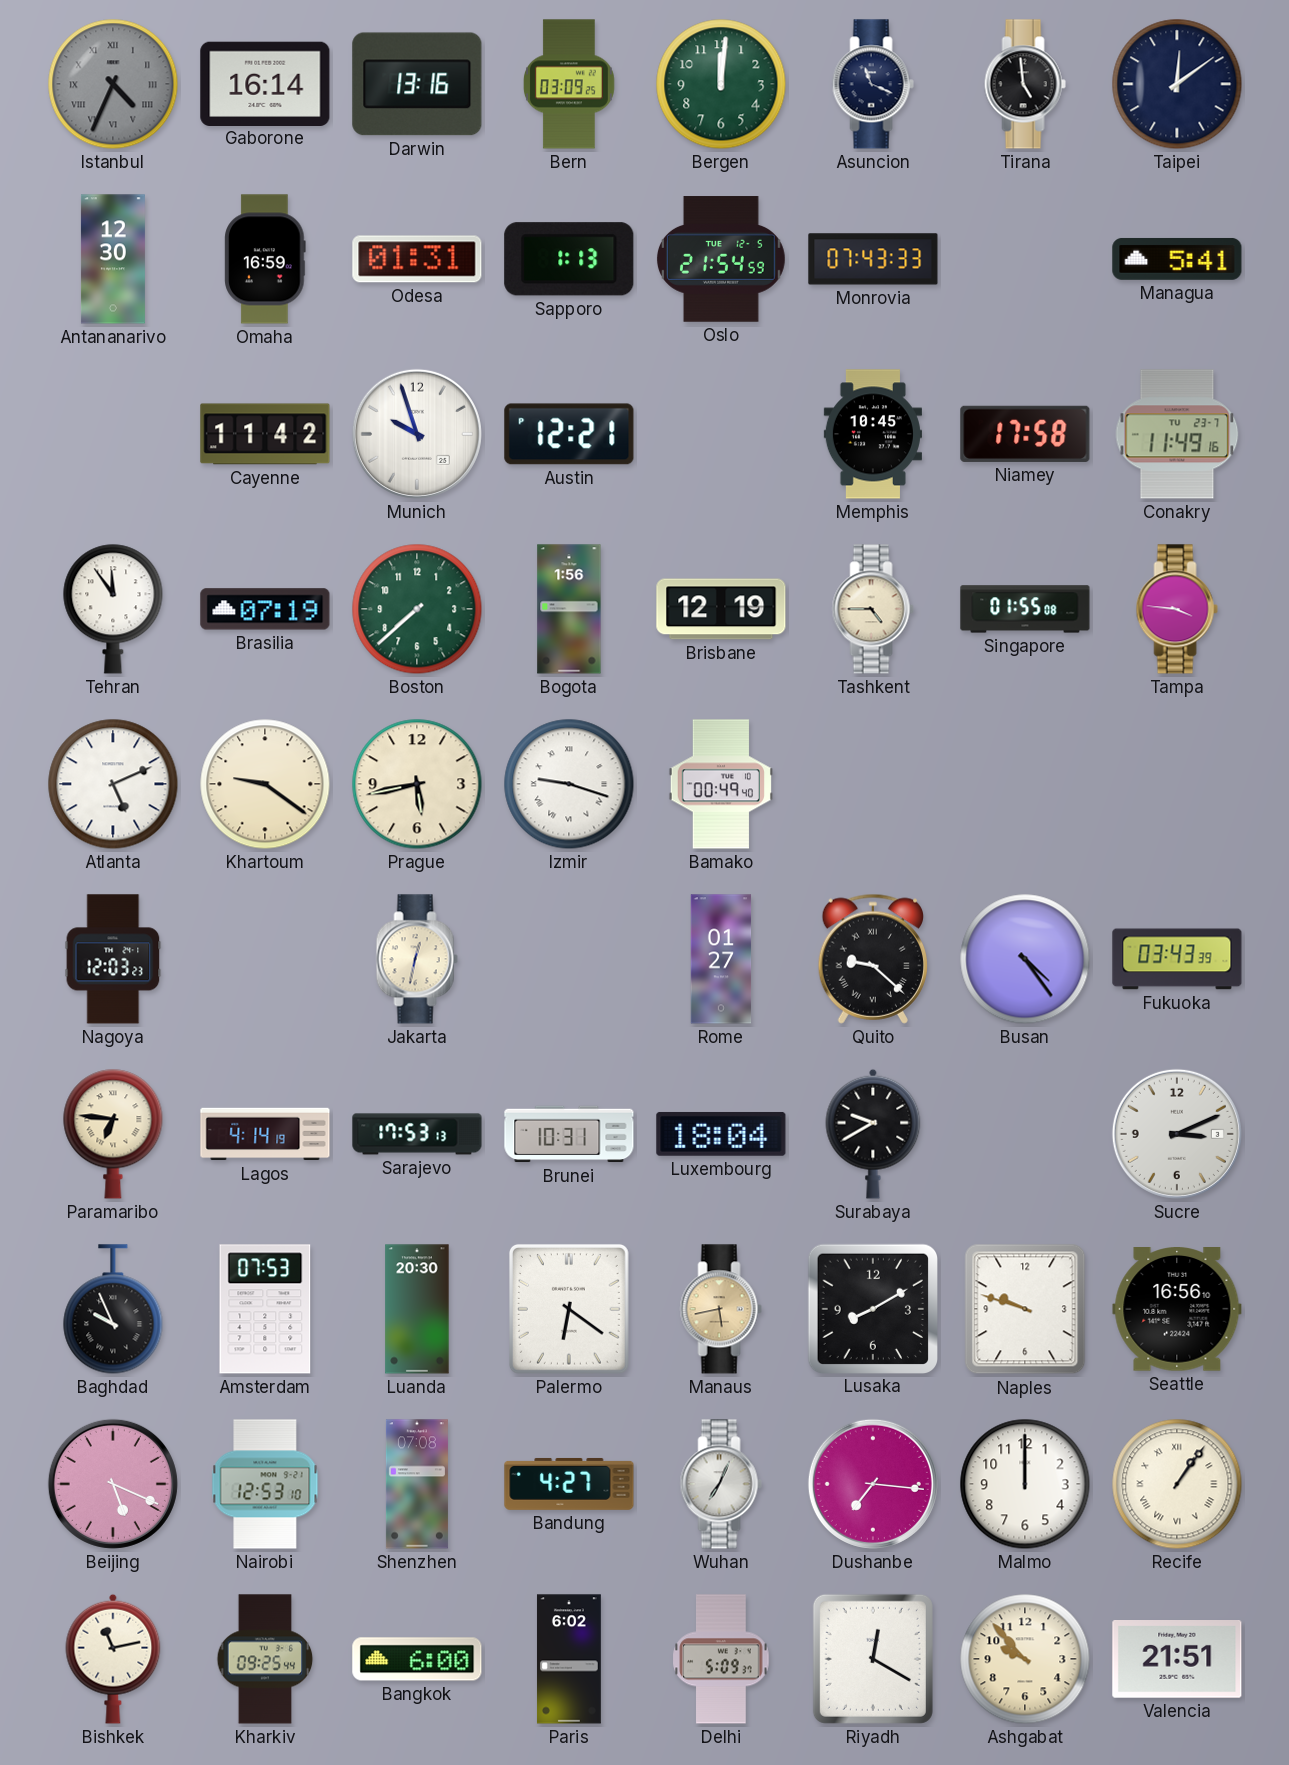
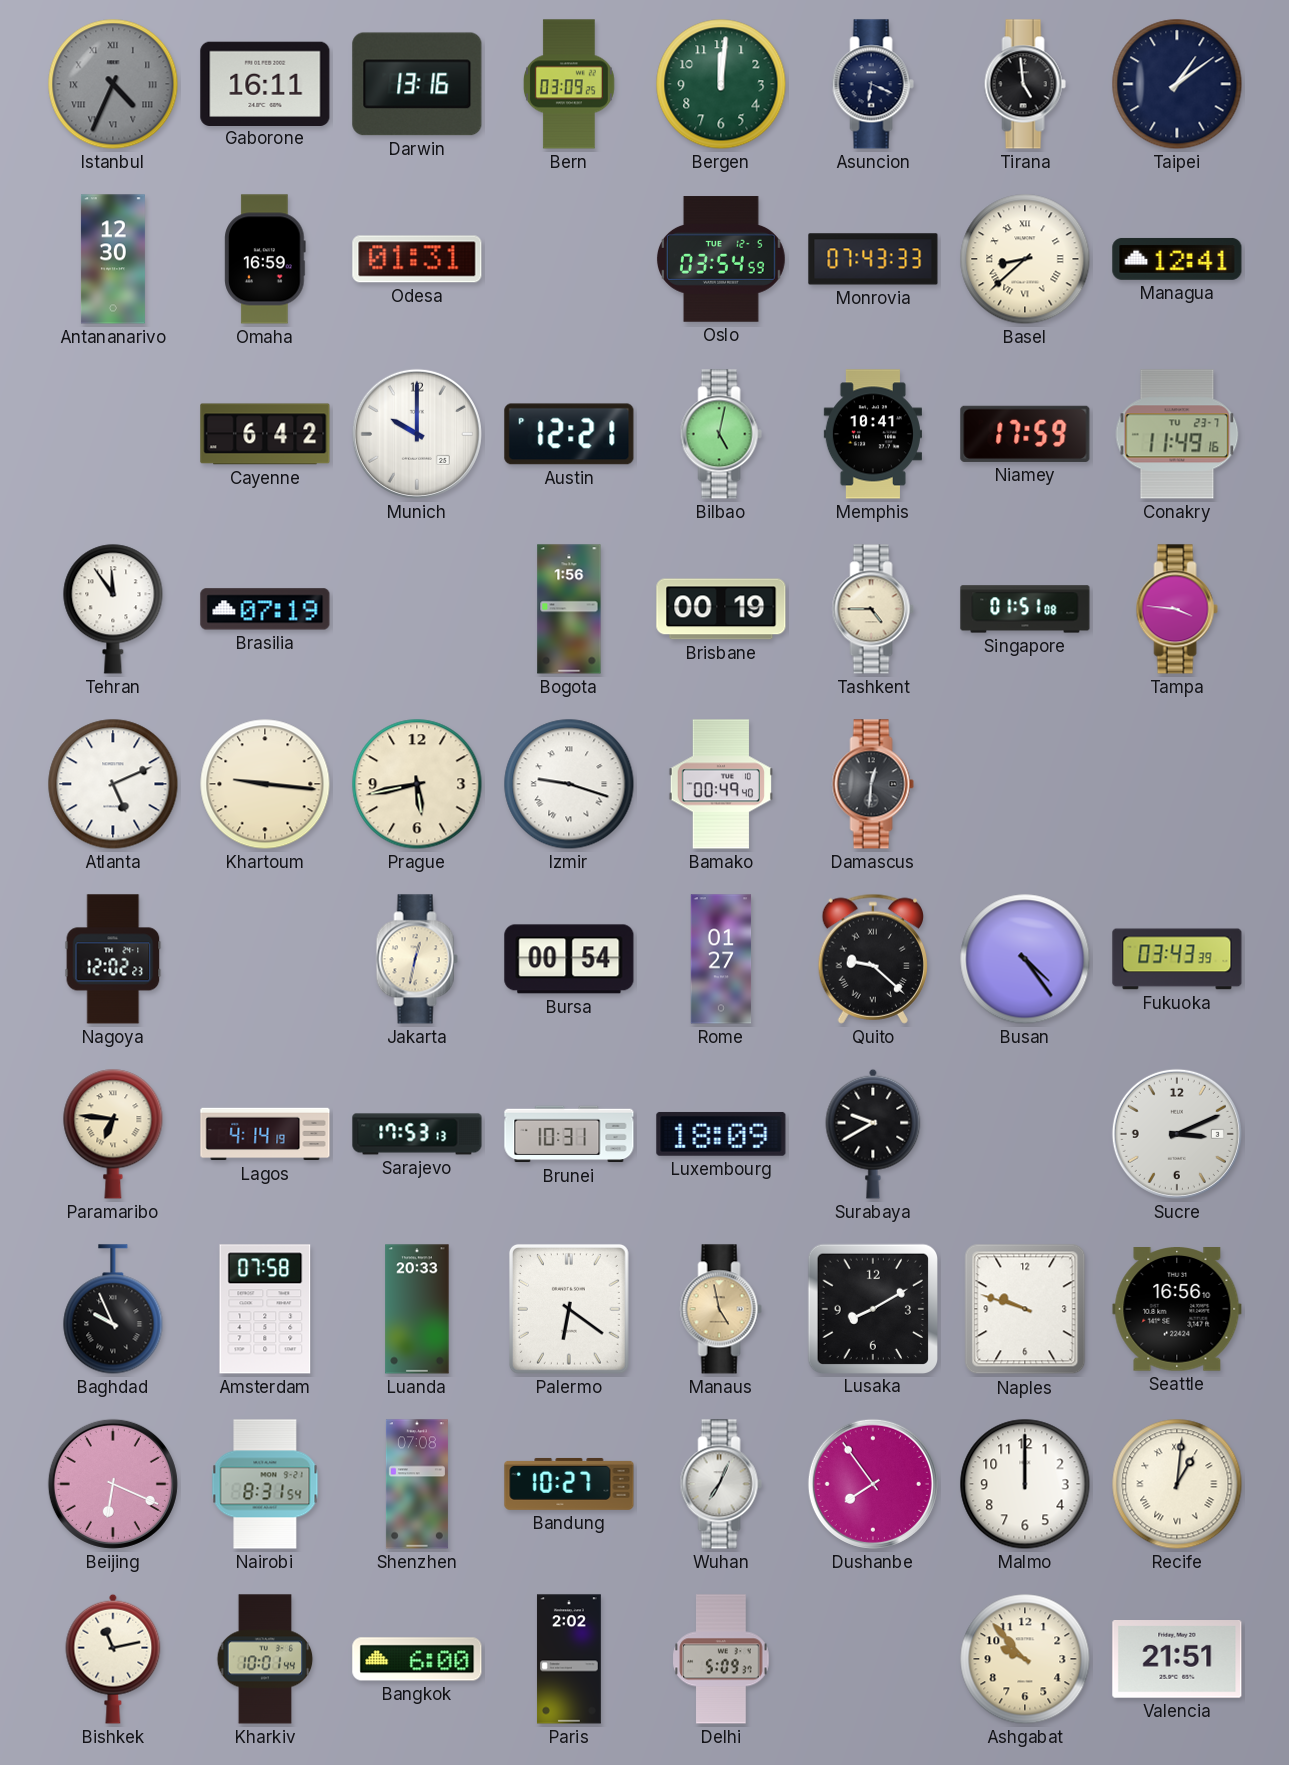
Gaborone: 16:14 -> 16:11
Asuncion: 11:19 -> 6:19
Taipei: 12:09 -> 1:09
Sapporo: 1:13 -> none
Oslo: 21:54 -> 03:54
Basel: none -> 8:38
Managua: 5:41 -> 12:41
Cayenne: 11:42 -> 6:42
Munich: 9:57 -> 10:00
Bilbao: none -> 5:02
Memphis: 10:45 -> 10:41
Niamey: 17:58 -> 17:59
Boston: 7:38 -> none
Brisbane: 12:19 -> 00:19
Singapore: 01:55 -> 01:51
Khartoum: 9:21 -> 9:16
Damascus: none -> 12:31
Nagoya: 12:03 -> 12:02
Bursa: none -> 00:54
Luxembourg: 18:04 -> 18:09
Amsterdam: 07:53 -> 07:58
Luanda: 20:30 -> 20:33
Manaus: 5:43 -> 4:58
Beijing: 5:19 -> 6:19
Nairobi: 12:53 -> 8:31
Bandung: 4:27 -> 10:27
Dushanbe: 7:16 -> 7:54
Recife: 1:06 -> 1:01
Kharkiv: 09:25 -> 10:01
Paris: 6:02 -> 2:02
Riyadh: 12:20 -> none
